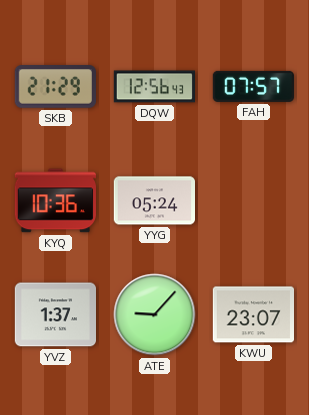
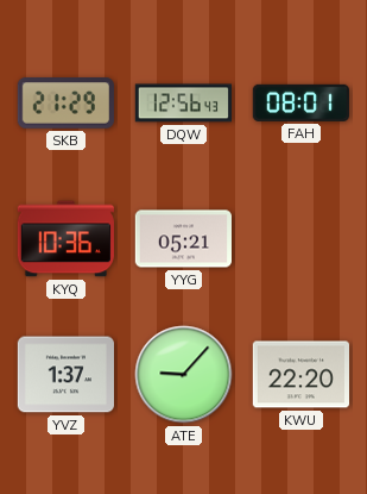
FAH: 07:57 -> 08:01
YYG: 05:24 -> 05:21
KWU: 23:07 -> 22:20
